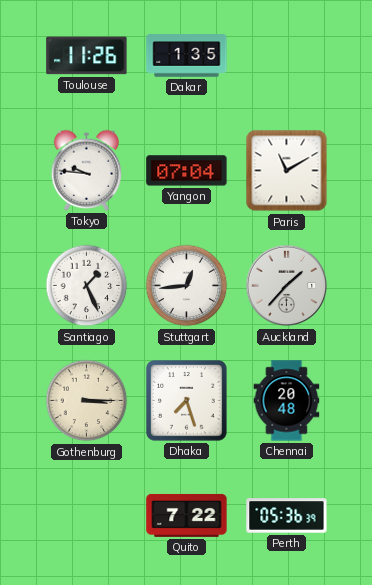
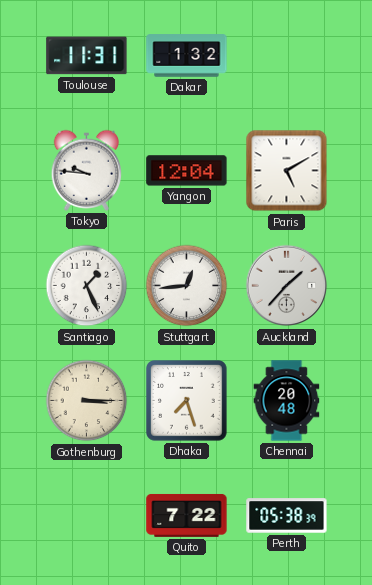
Toulouse: 11:26 -> 11:31
Dakar: 1:35 -> 1:32
Yangon: 07:04 -> 12:04
Paris: 11:10 -> 5:10
Perth: 05:36 -> 05:38
